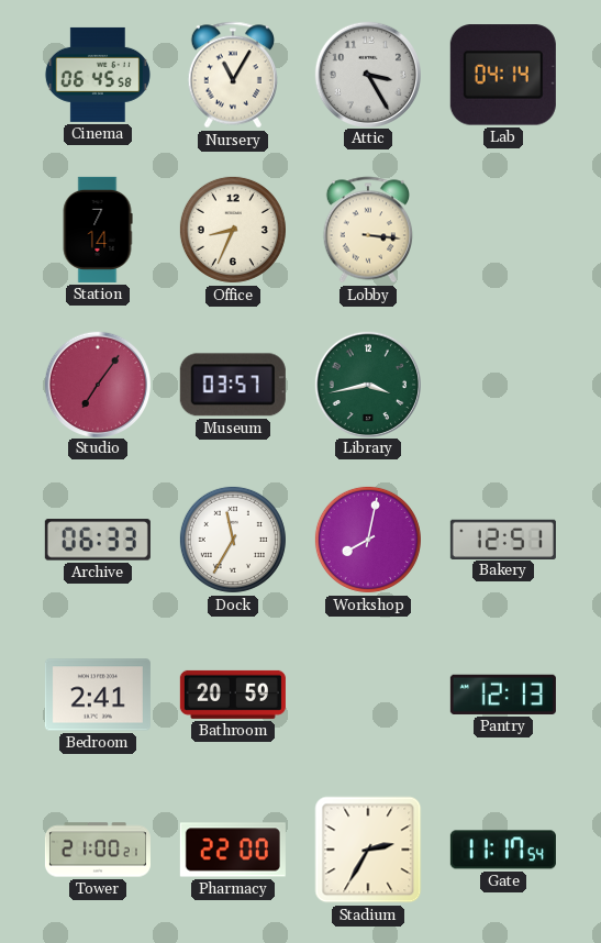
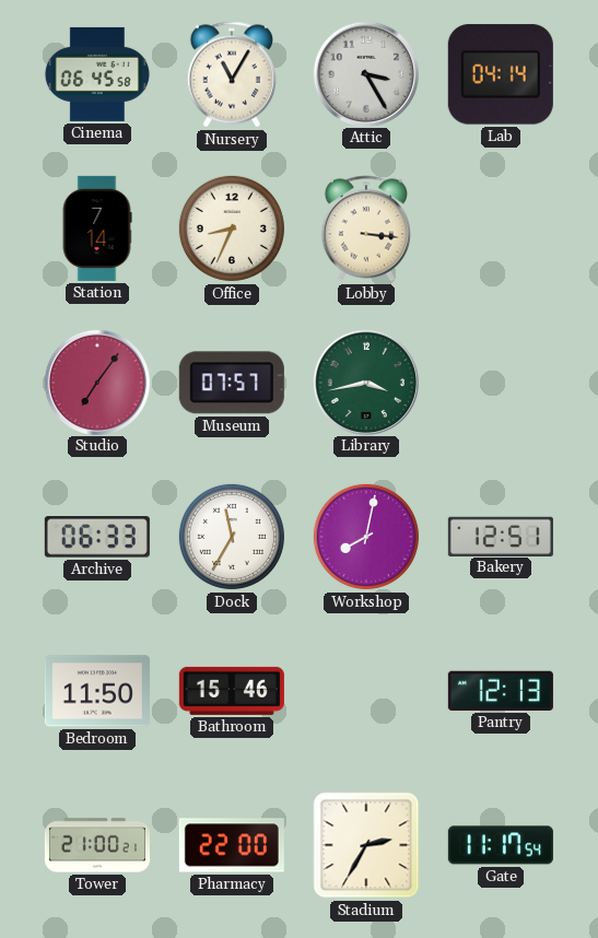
Museum: 03:57 -> 07:57
Bedroom: 2:41 -> 11:50
Bathroom: 20:59 -> 15:46
